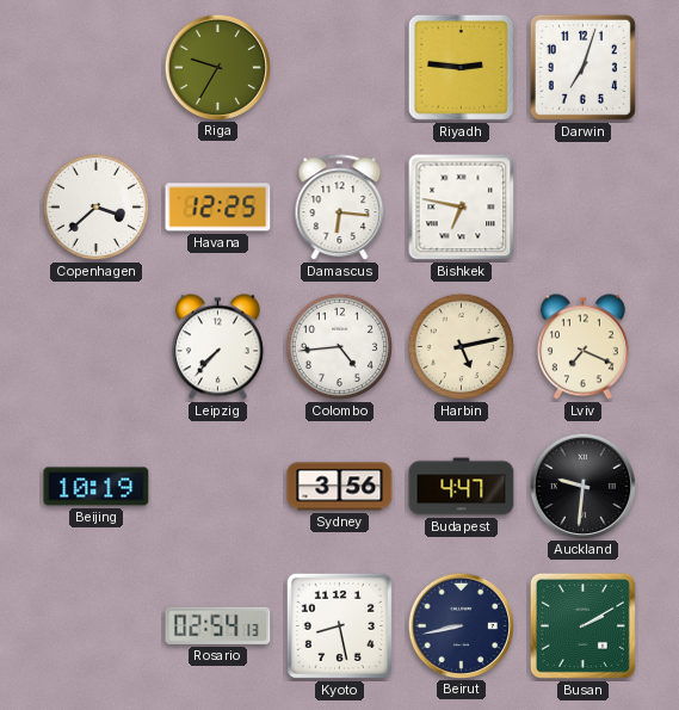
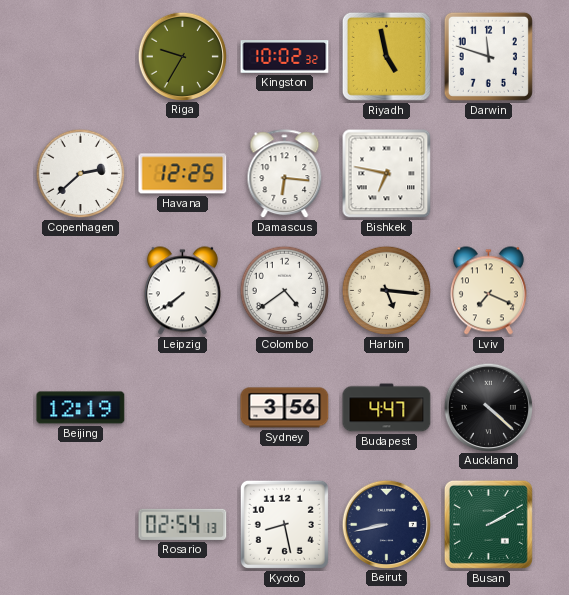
Kingston: none -> 10:02
Riyadh: 2:46 -> 4:58
Darwin: 7:03 -> 11:48
Copenhagen: 3:38 -> 2:38
Leipzig: 7:37 -> 7:39
Colombo: 4:44 -> 4:39
Harbin: 5:13 -> 5:16
Beijing: 10:19 -> 12:19
Auckland: 9:31 -> 4:22
